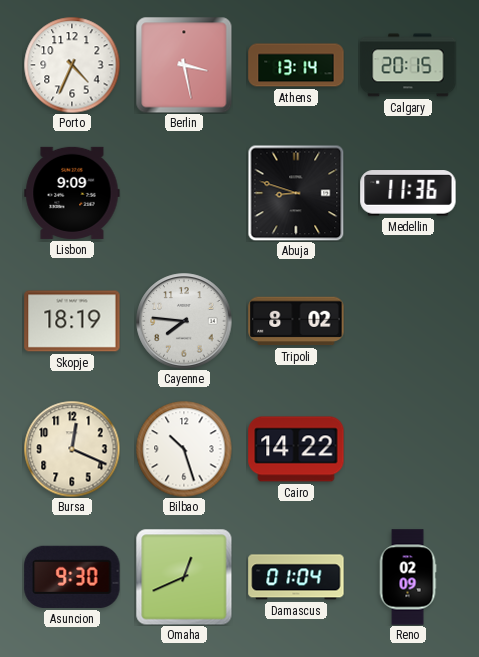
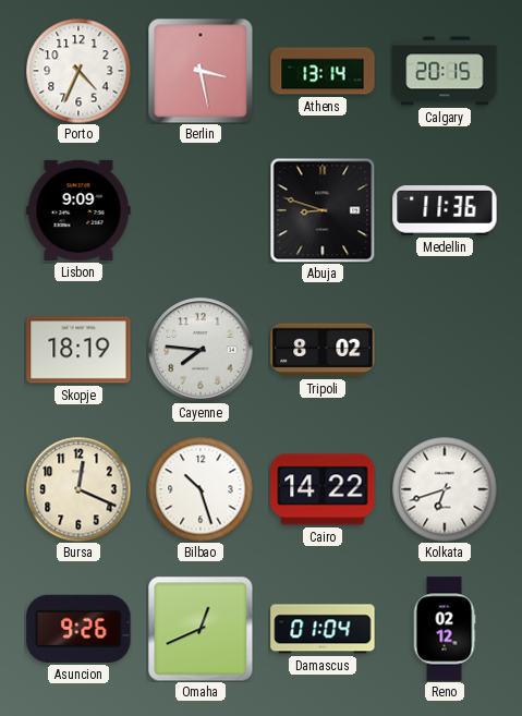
Kolkata: none -> 6:42
Asuncion: 9:30 -> 9:26
Reno: 02:09 -> 02:12
